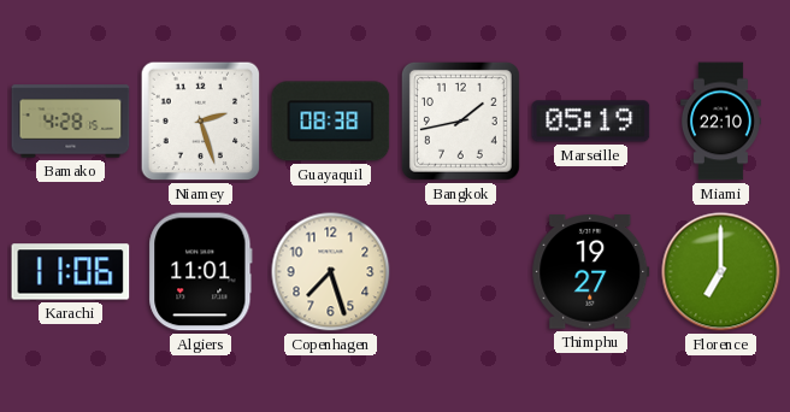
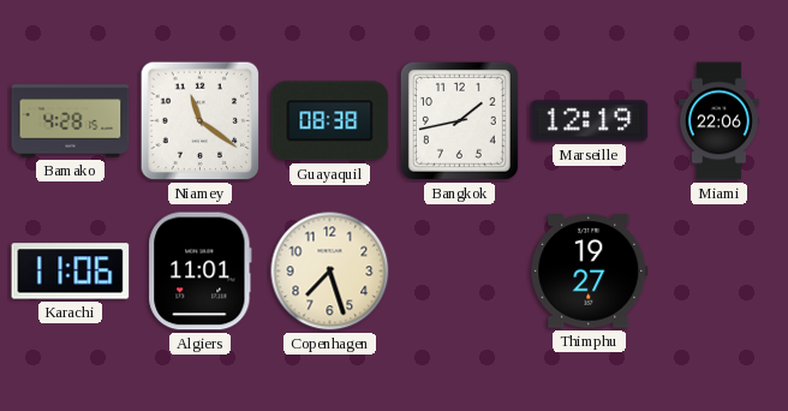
Niamey: 2:27 -> 11:21
Marseille: 05:19 -> 12:19
Miami: 22:10 -> 22:06
Florence: 7:00 -> none
